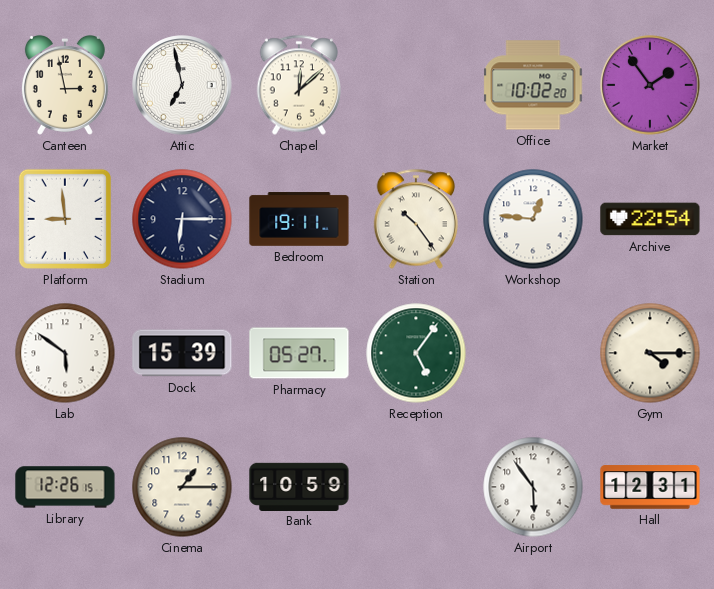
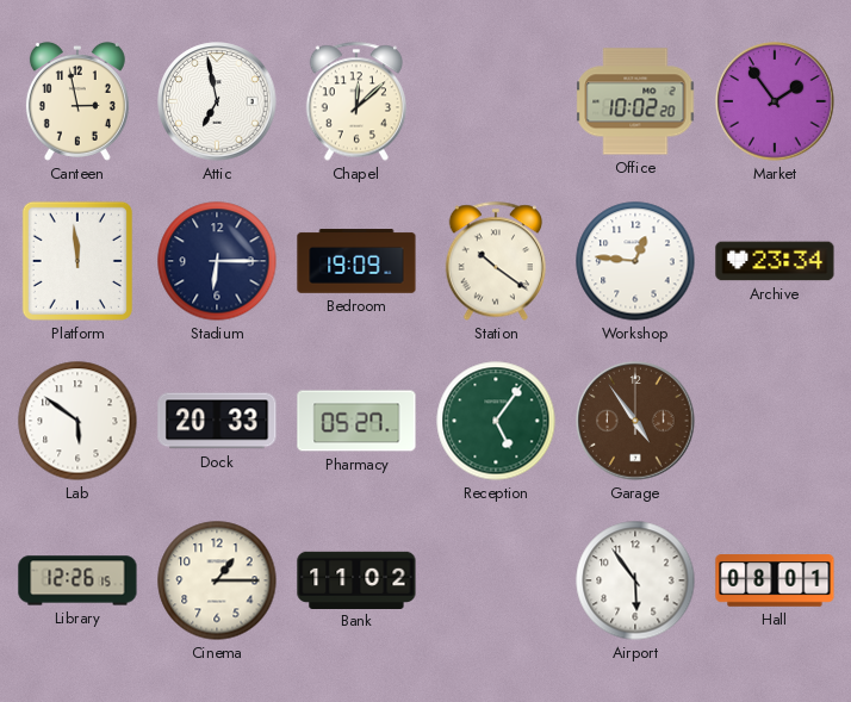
Platform: 8:59 -> 11:59
Bedroom: 19:11 -> 19:09
Station: 10:24 -> 10:21
Archive: 22:54 -> 23:34
Dock: 15:39 -> 20:33
Garage: none -> 4:54
Gym: 4:15 -> none
Bank: 10:59 -> 11:02
Hall: 12:31 -> 08:01
